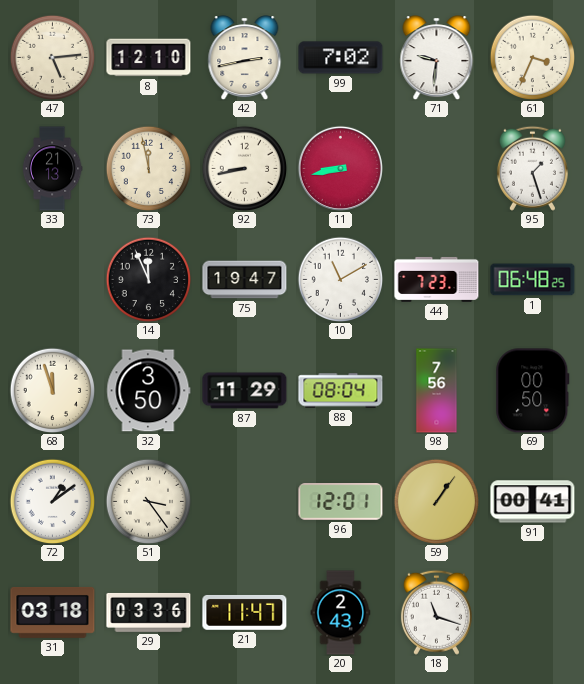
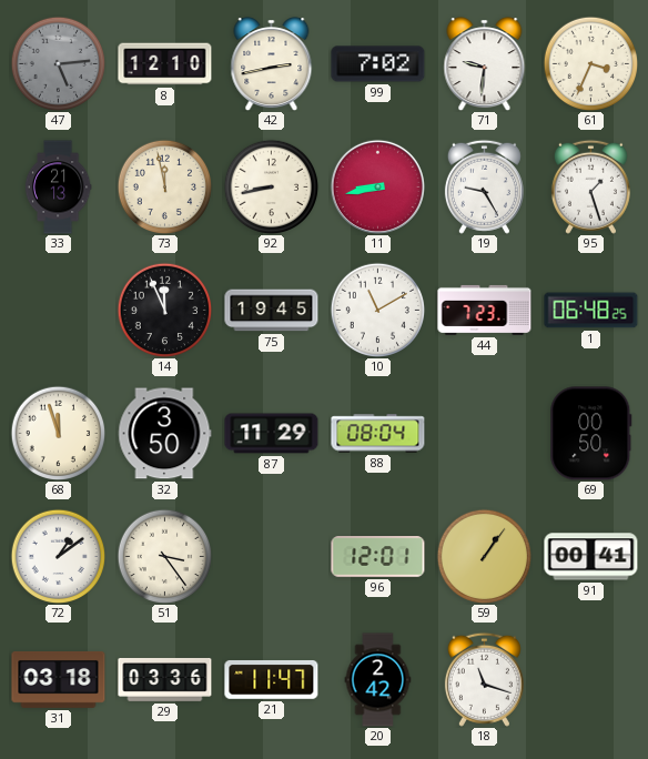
47 dial: cream -> grey
19: none -> 9:25
75: 19:47 -> 19:45
98: 7:56 -> none
20: 2:43 -> 2:42
